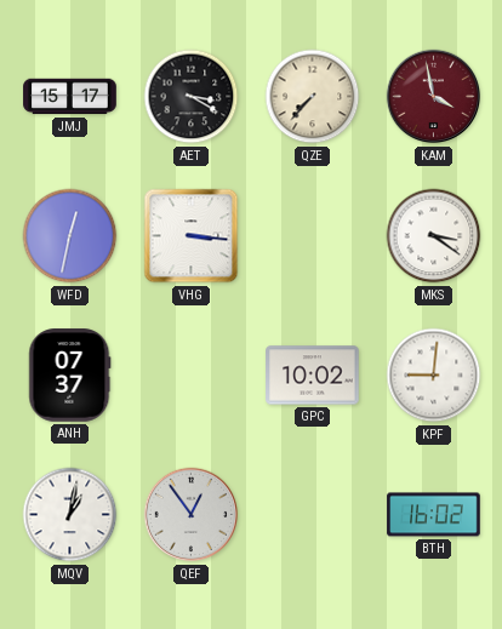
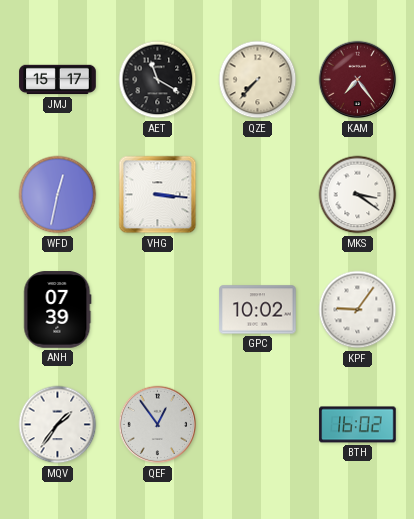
AET: 3:20 -> 11:20
KAM: 3:58 -> 7:24
ANH: 07:37 -> 07:39
KPF: 9:01 -> 9:06
MQV: 1:02 -> 1:36
